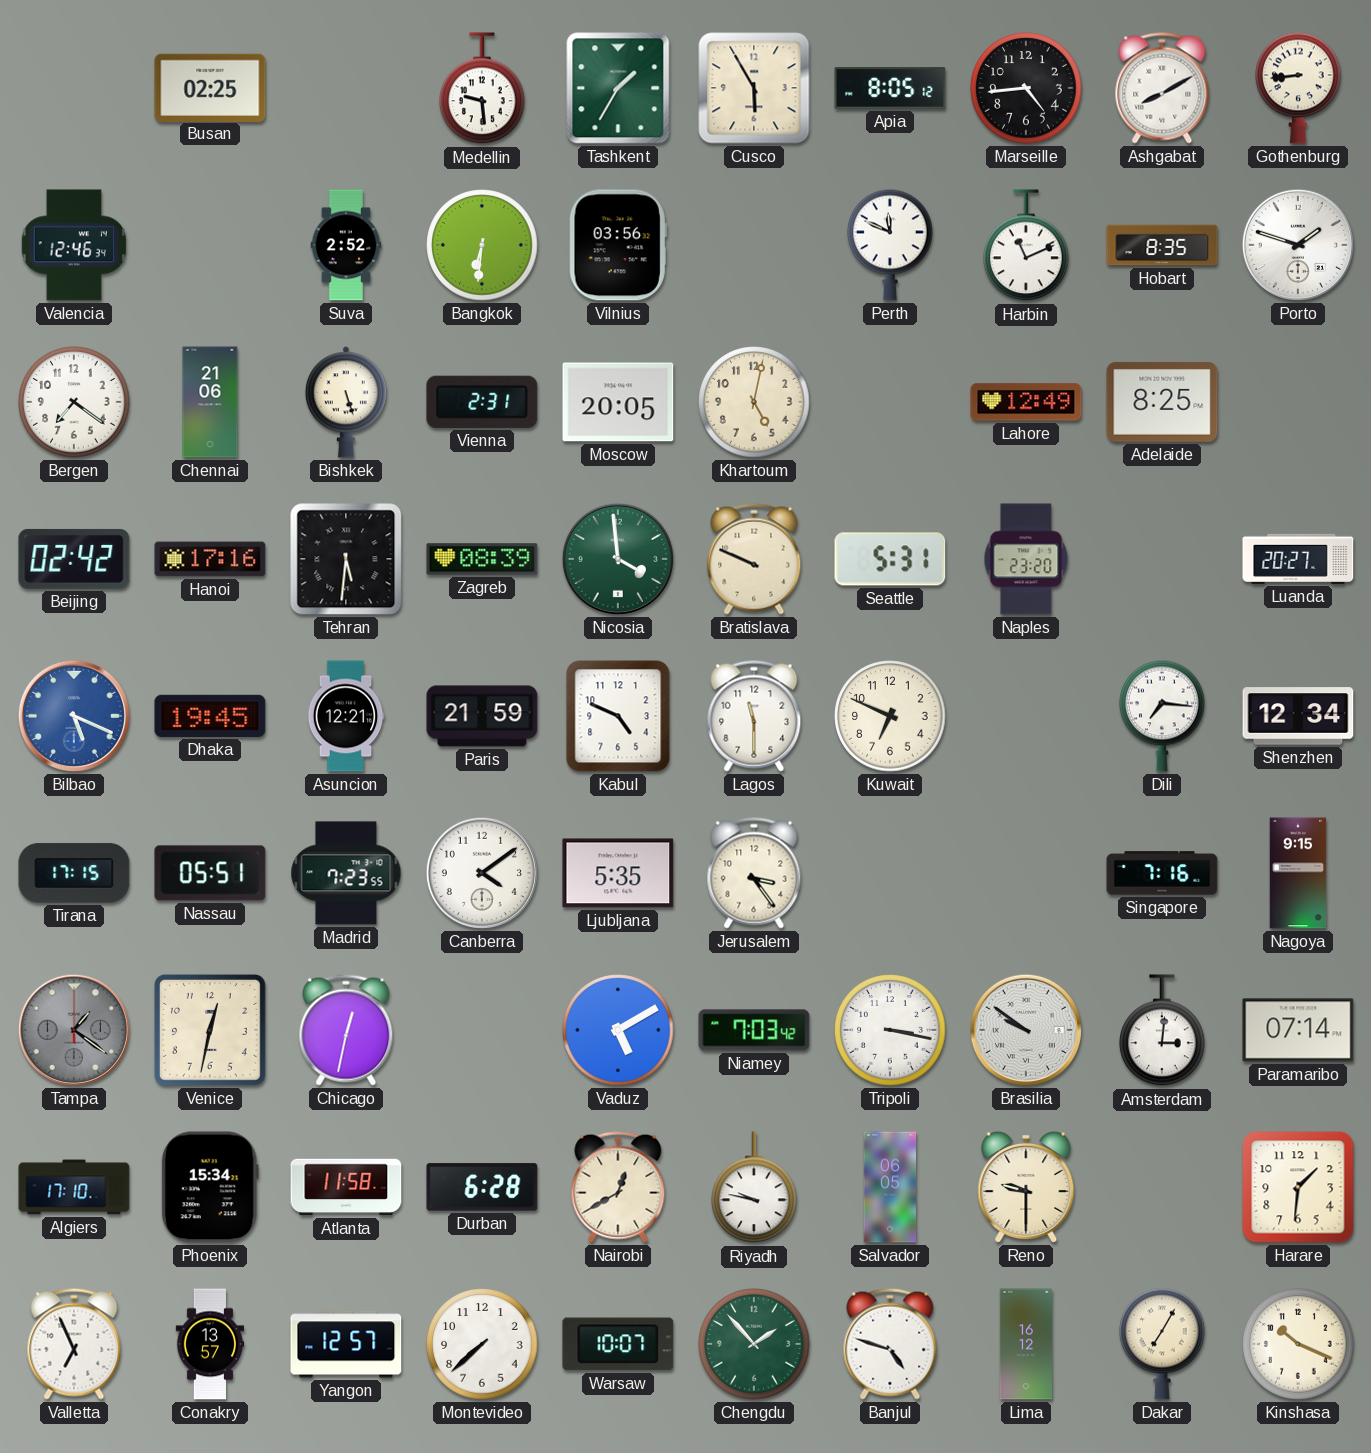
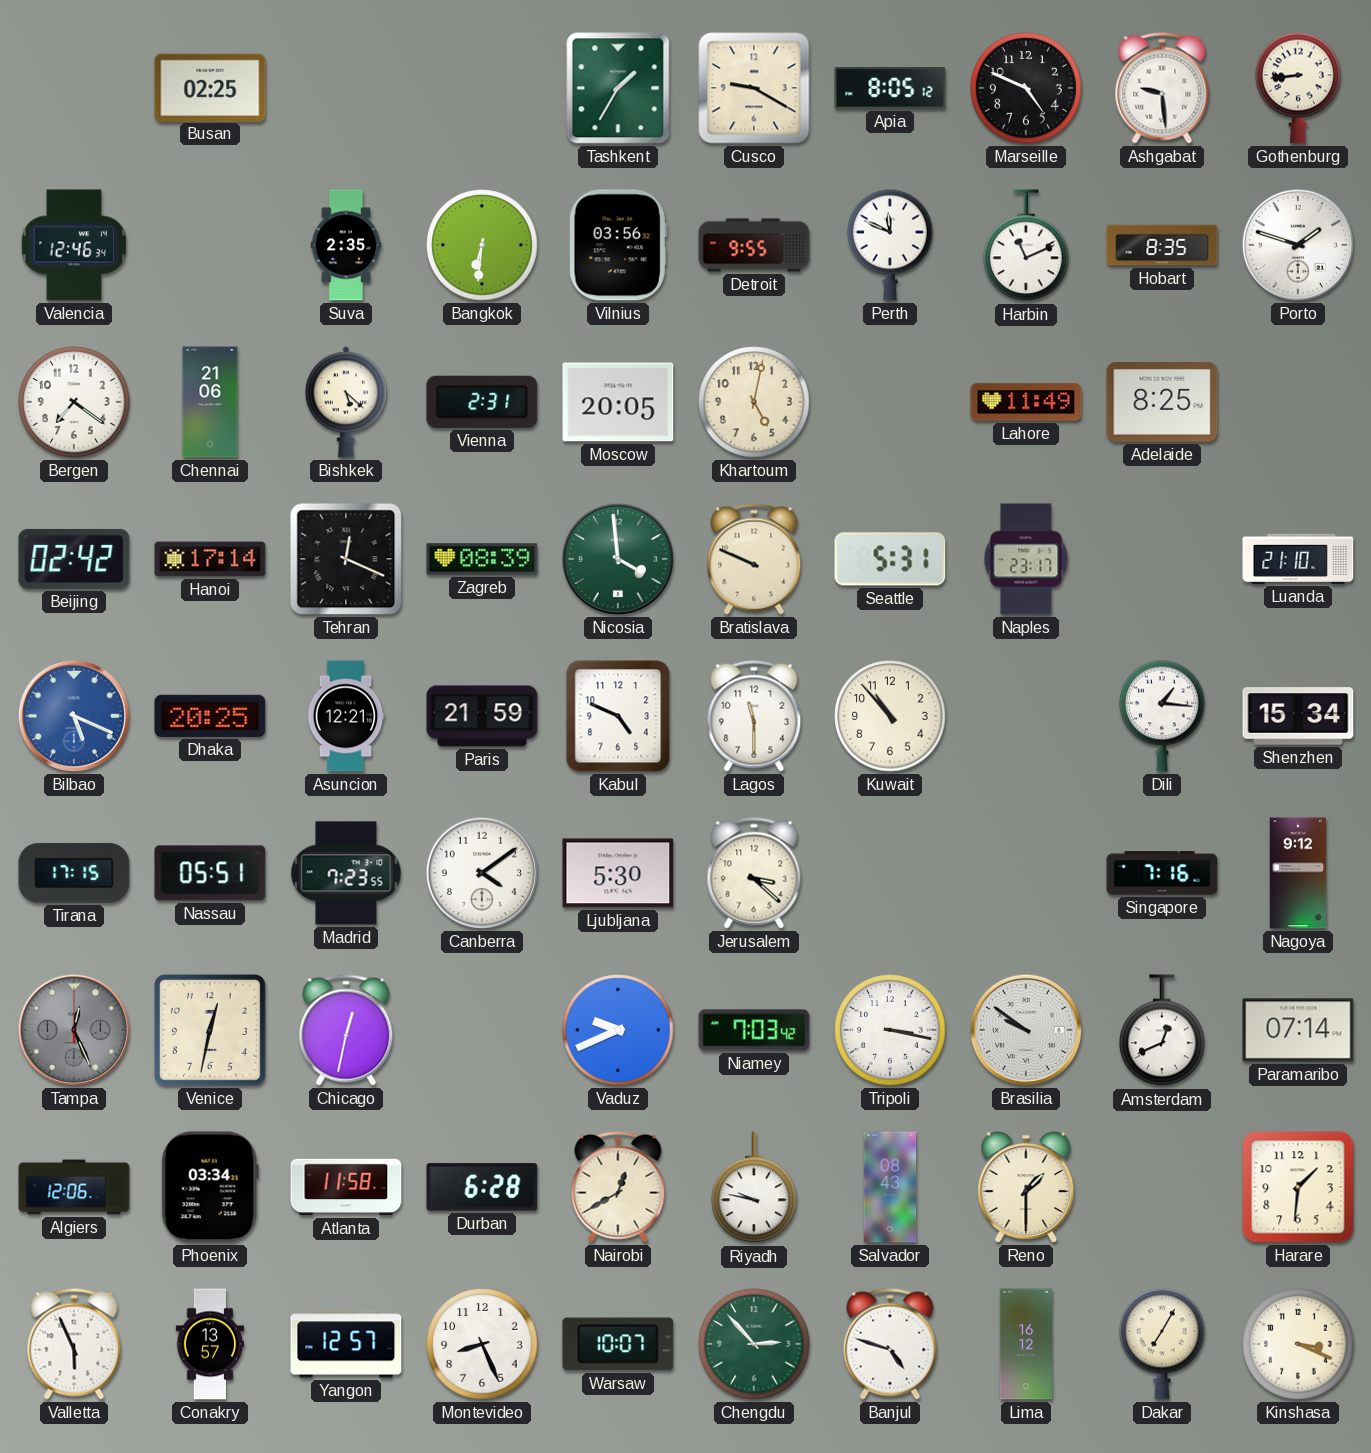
Medellin: 9:29 -> none
Cusco: 5:55 -> 9:20
Marseille: 4:44 -> 4:49
Ashgabat: 8:10 -> 9:29
Suva: 2:52 -> 2:35
Detroit: none -> 9:55
Bishkek: 5:27 -> 5:22
Lahore: 12:49 -> 11:49
Hanoi: 17:16 -> 17:14
Tehran: 5:31 -> 12:19
Naples: 23:20 -> 23:17
Luanda: 20:27 -> 21:10
Dhaka: 19:45 -> 20:25
Kuwait: 6:49 -> 10:53
Dili: 7:16 -> 1:16
Shenzhen: 12:34 -> 15:34
Ljubljana: 5:35 -> 5:30
Jerusalem: 3:24 -> 3:22
Nagoya: 9:15 -> 9:12
Tampa: 1:21 -> 12:26
Vaduz: 5:10 -> 9:41
Amsterdam: 3:01 -> 12:41
Algiers: 17:10 -> 12:06
Phoenix: 15:34 -> 03:34
Salvador: 06:05 -> 08:43
Reno: 9:30 -> 1:30
Valletta: 6:56 -> 5:56
Montevideo: 7:38 -> 8:26
Chengdu: 1:53 -> 2:53
Kinshasa: 10:19 -> 3:19
